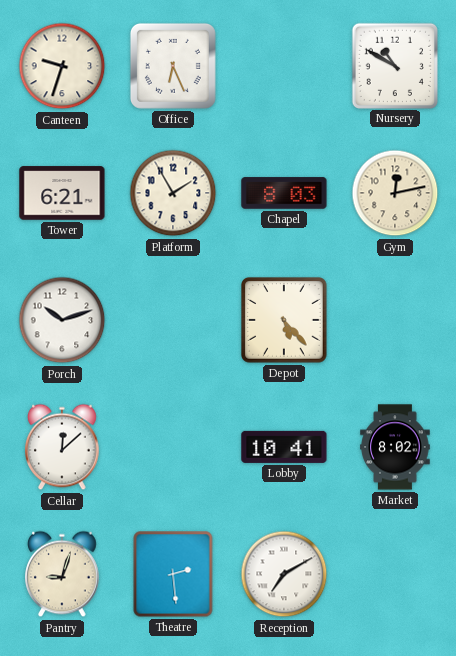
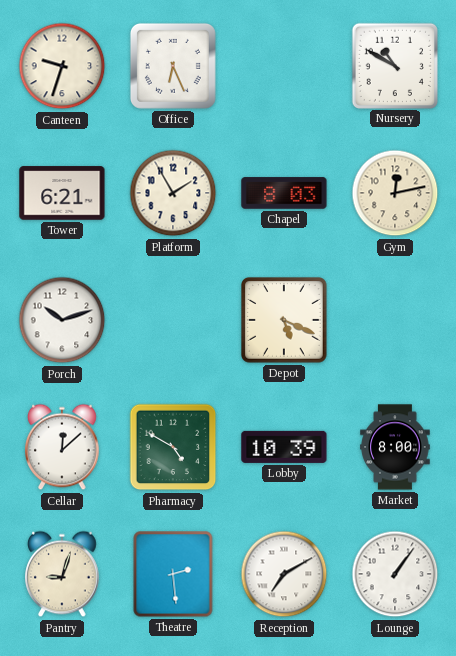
Depot: 5:23 -> 5:19
Pharmacy: none -> 4:50
Lobby: 10:41 -> 10:39
Market: 8:02 -> 8:00
Lounge: none -> 1:06
